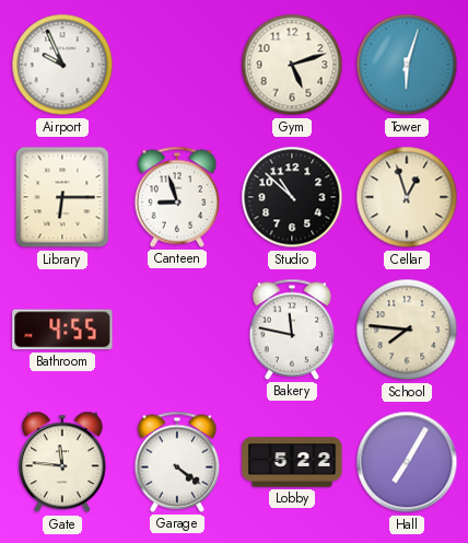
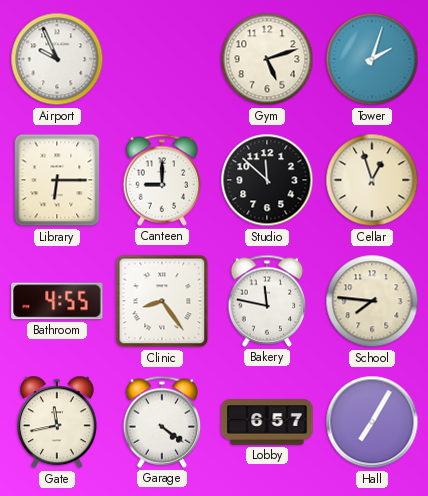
Tower: 6:03 -> 2:03
Canteen: 8:57 -> 9:00
Studio: 10:52 -> 11:52
Clinic: none -> 8:24
Gate: 11:46 -> 11:43
Lobby: 5:22 -> 6:57
